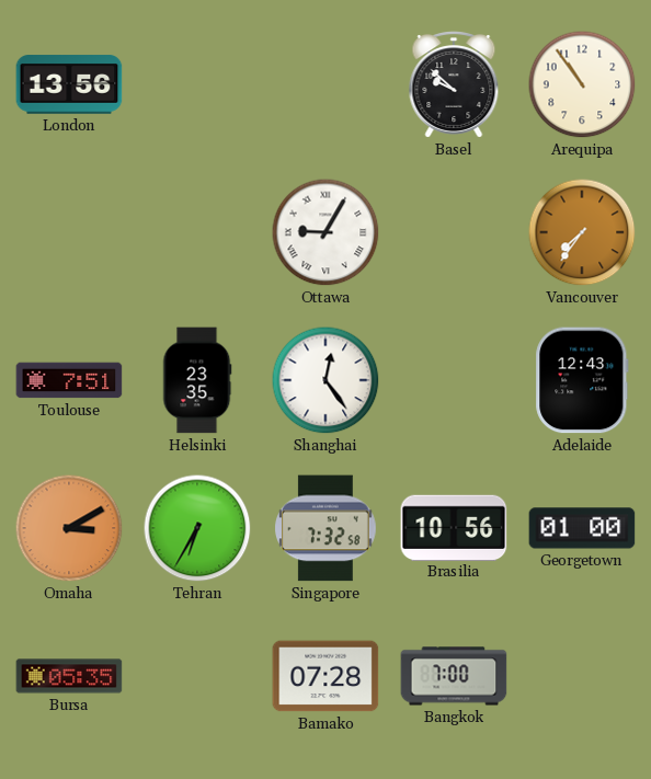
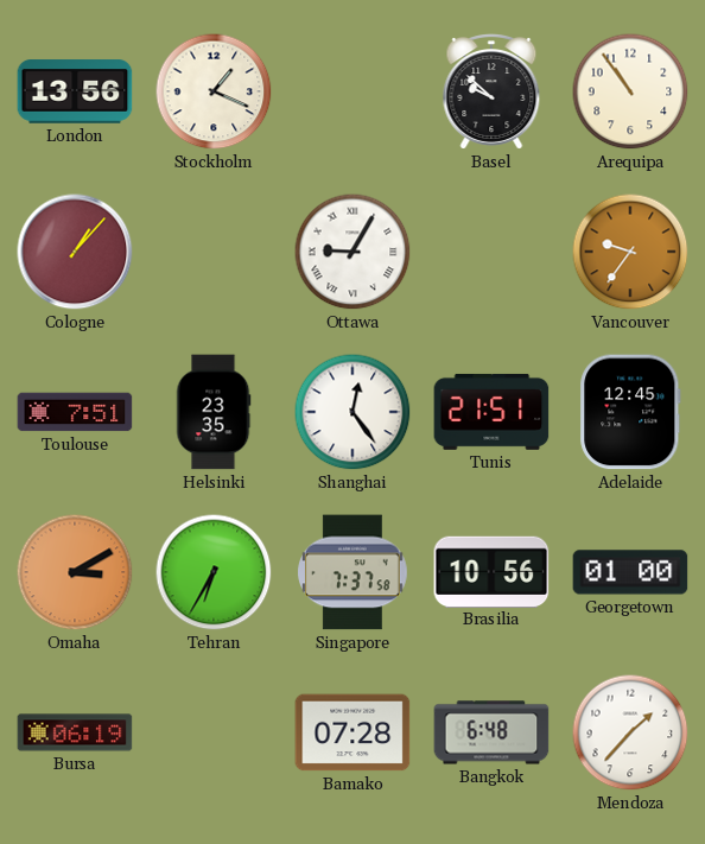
Stockholm: none -> 1:19
Cologne: none -> 1:07
Vancouver: 7:36 -> 9:36
Tunis: none -> 21:51
Adelaide: 12:43 -> 12:45
Singapore: 7:32 -> 7:37
Bursa: 05:35 -> 06:19
Bangkok: 7:00 -> 6:48
Mendoza: none -> 1:37
